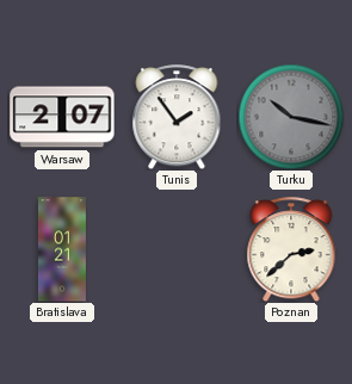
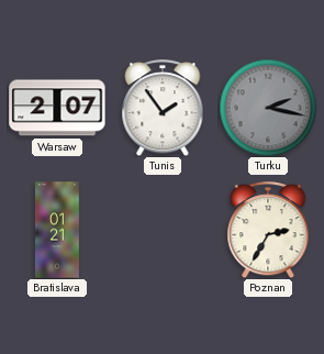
Turku: 10:17 -> 2:17
Poznan: 2:38 -> 2:35
